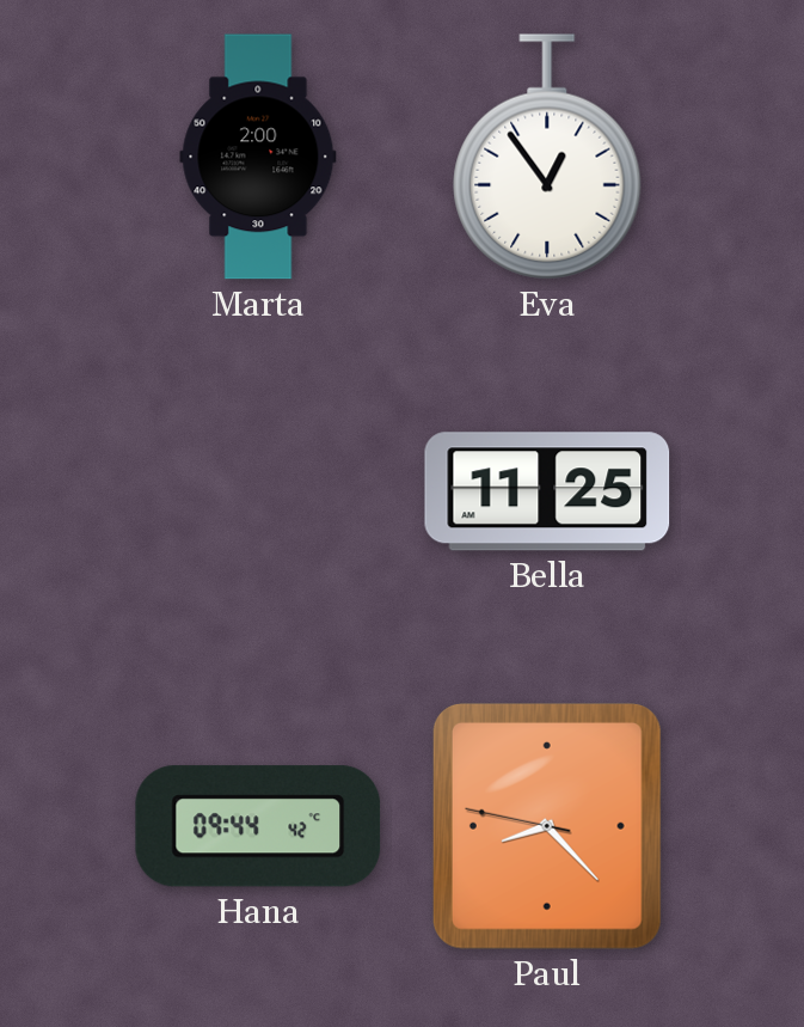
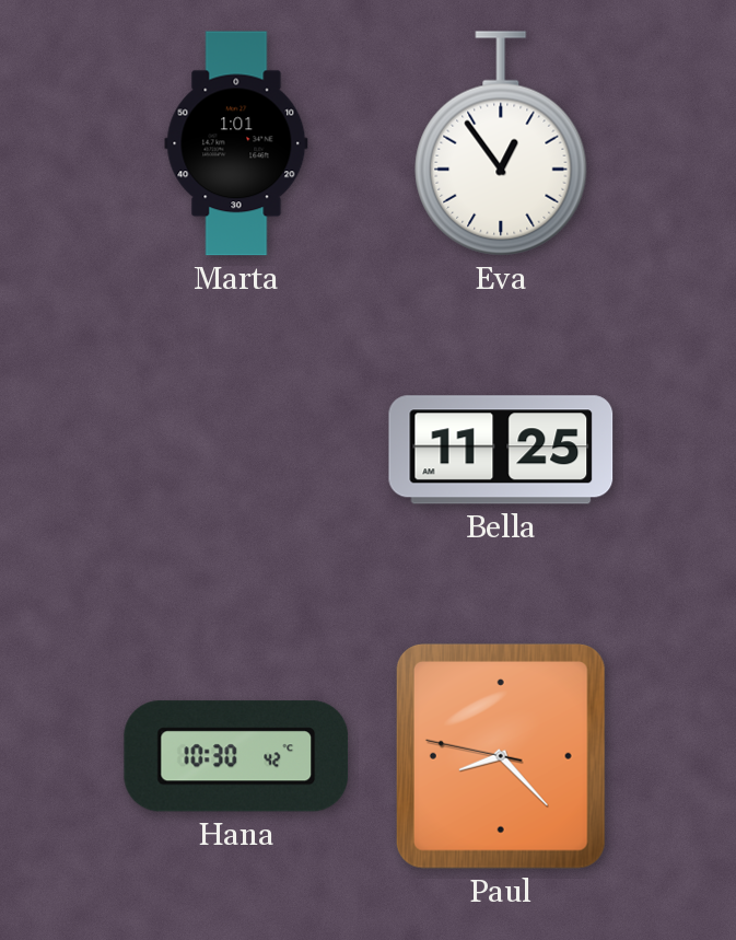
Marta: 2:00 -> 1:01
Hana: 09:44 -> 10:30
